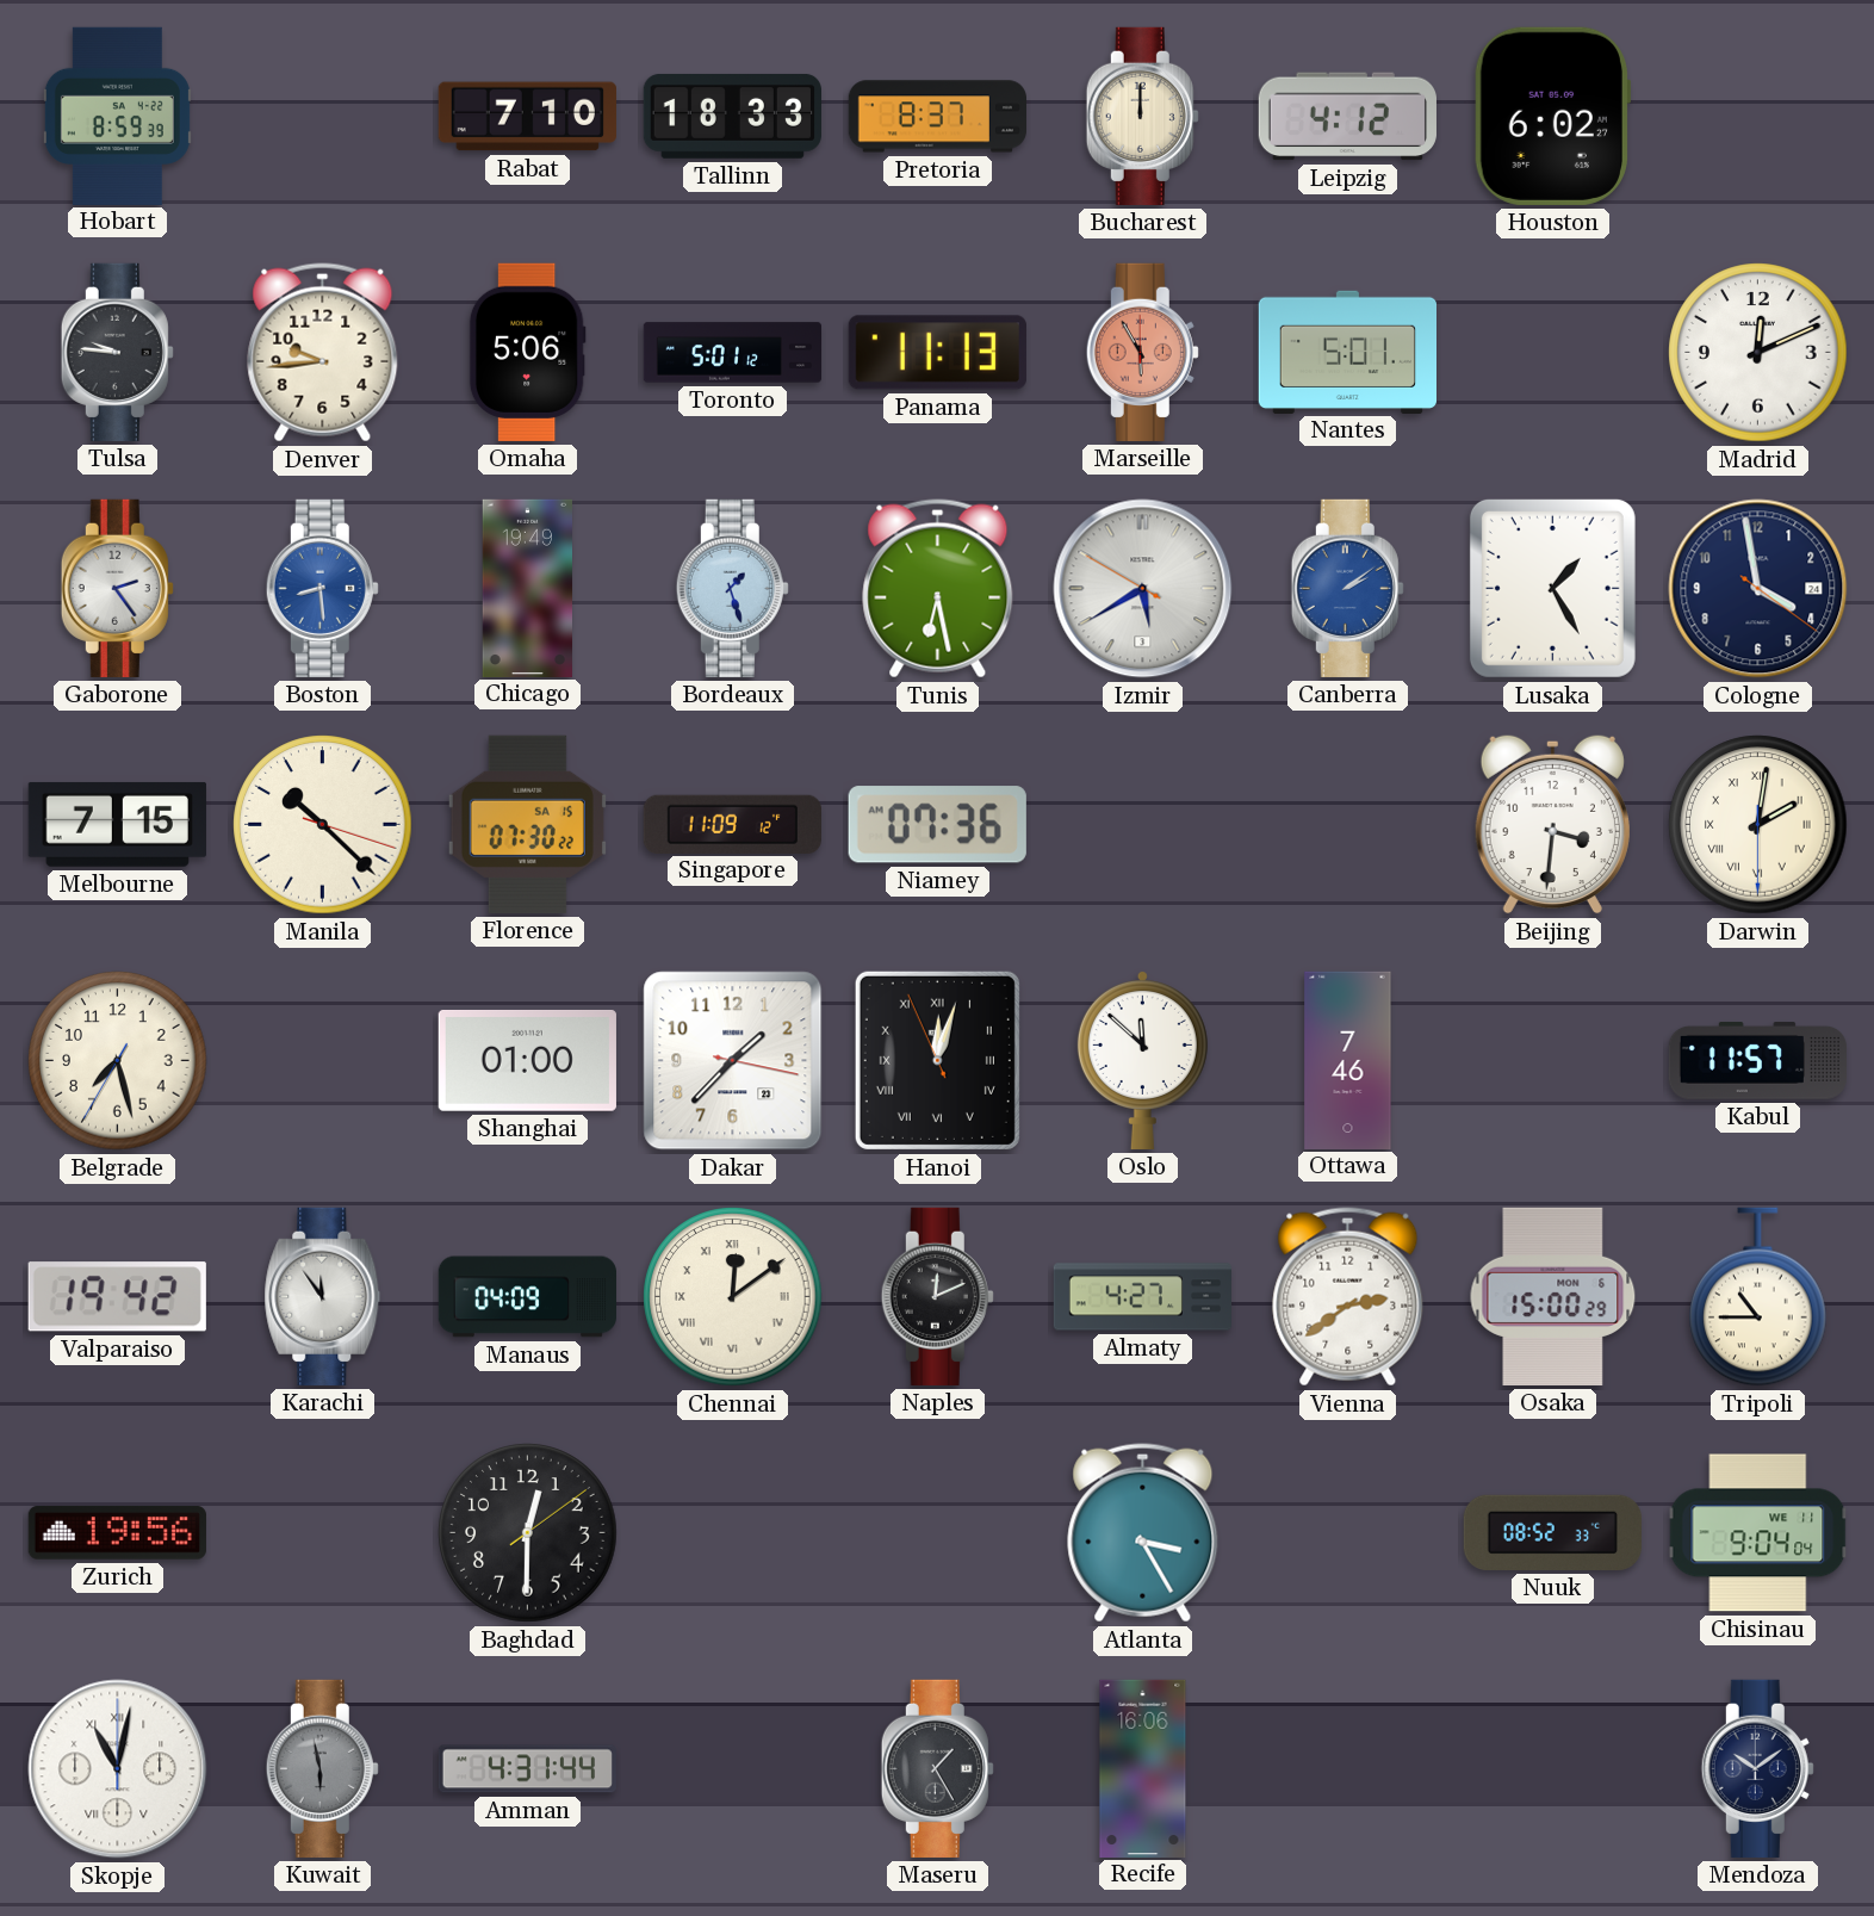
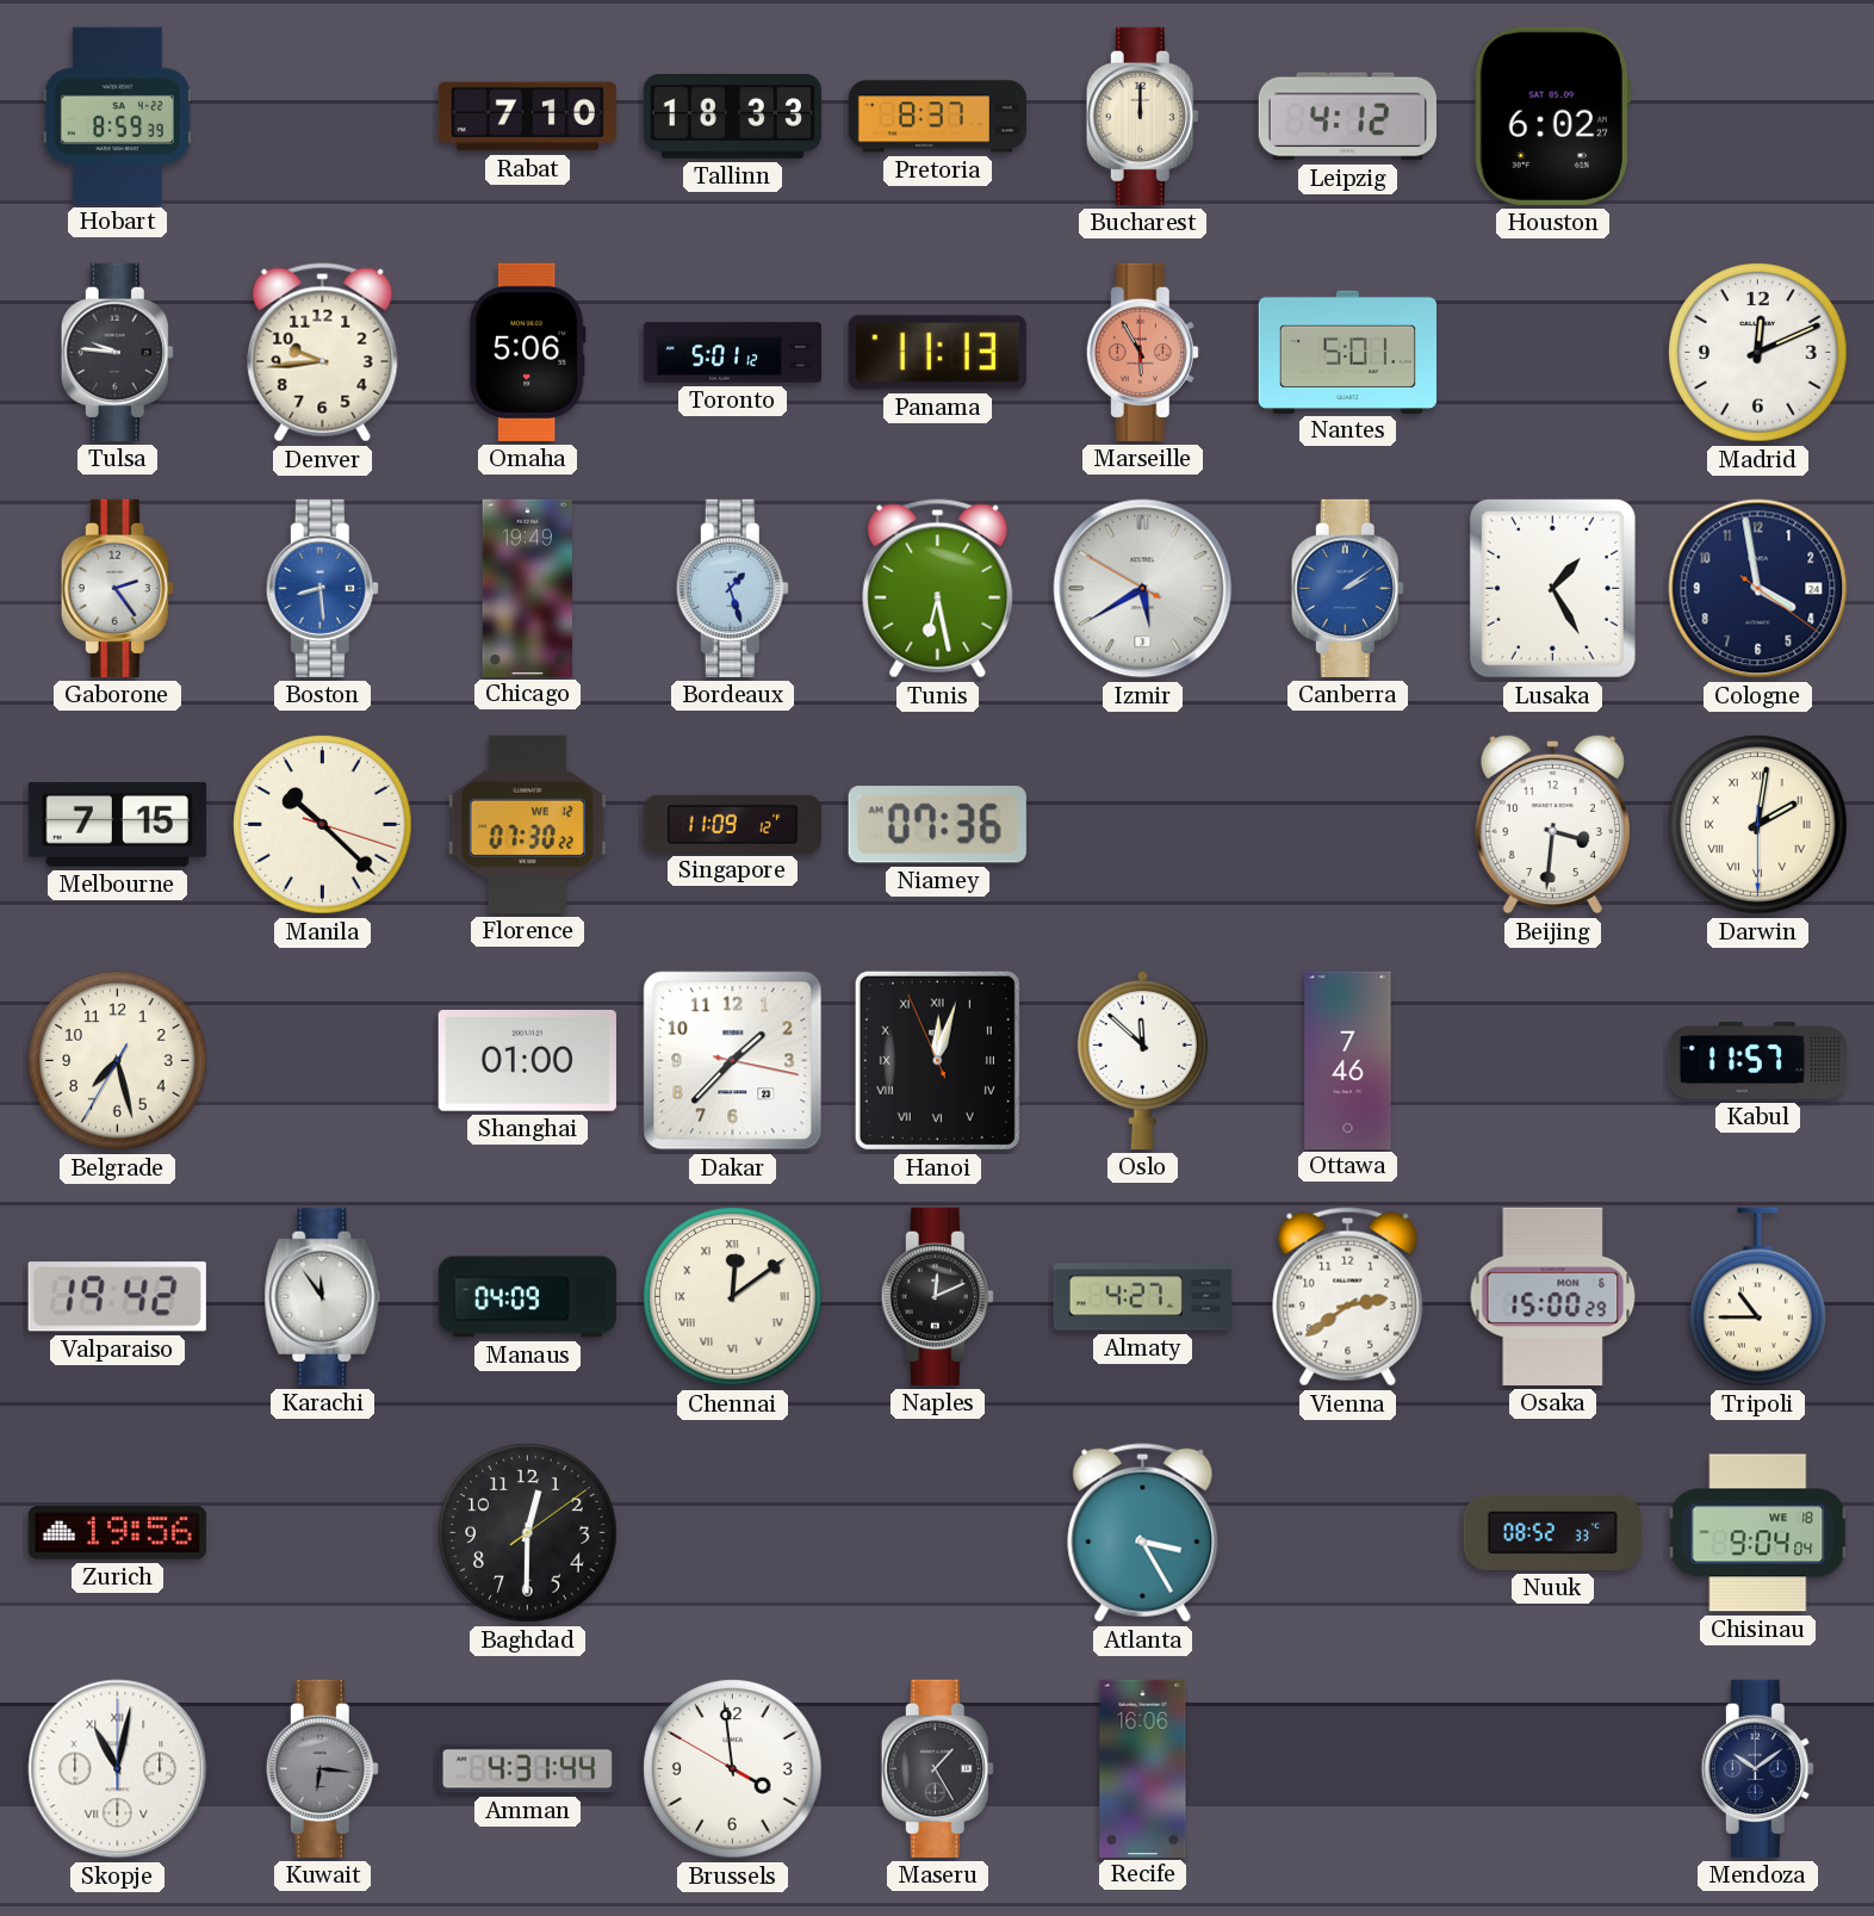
Florence date: SA 15 -> WE 12
Chisinau date: WE 11 -> WE 18
Kuwait: 5:58 -> 6:16
Brussels: none -> 3:58
